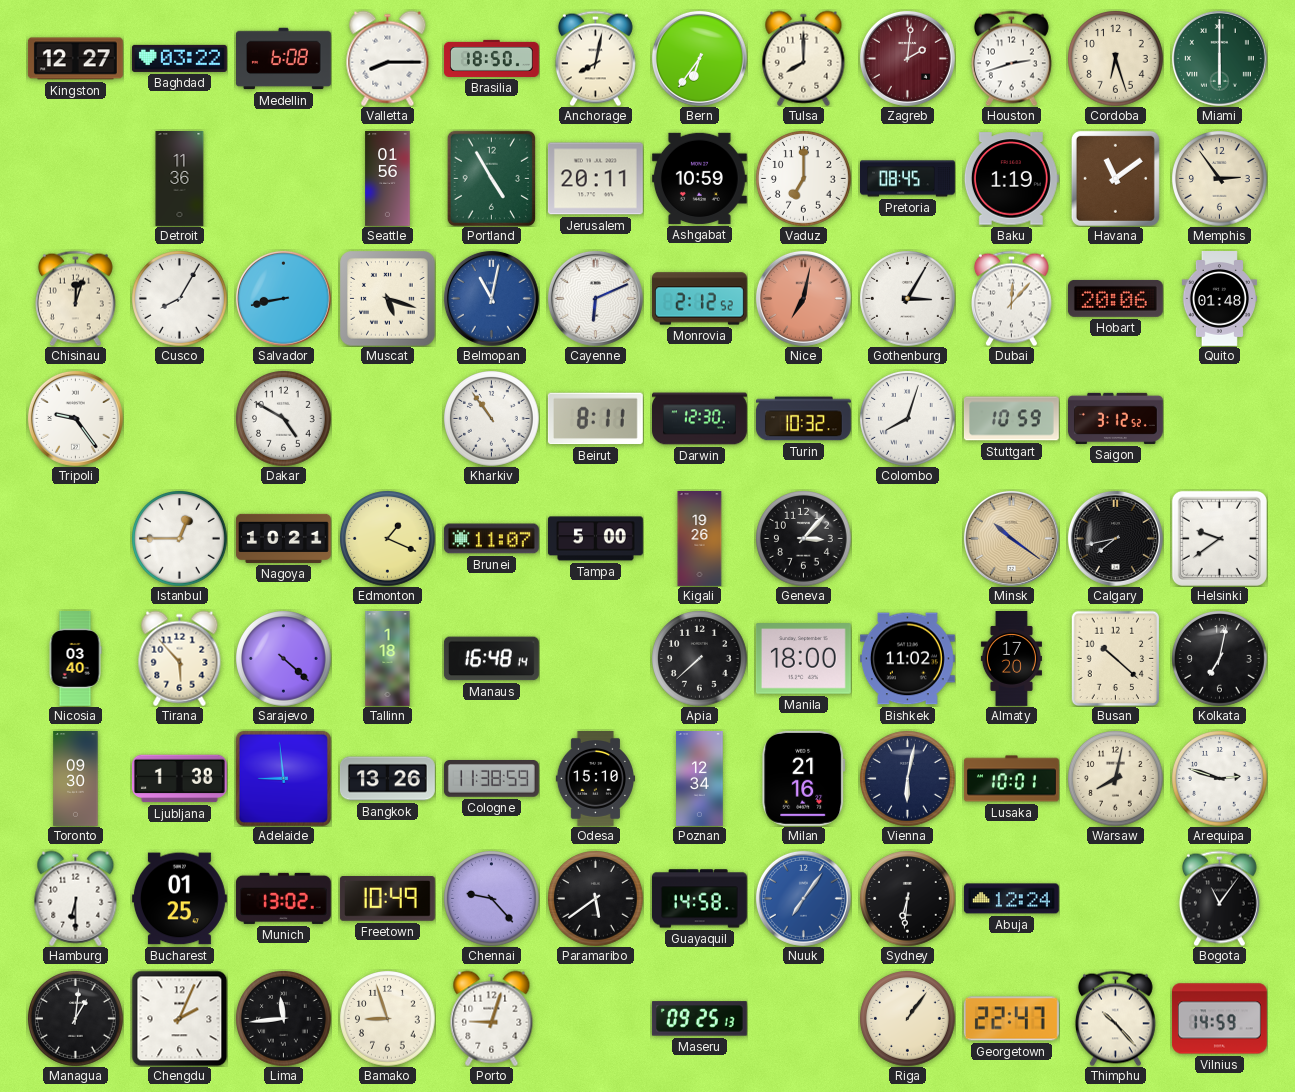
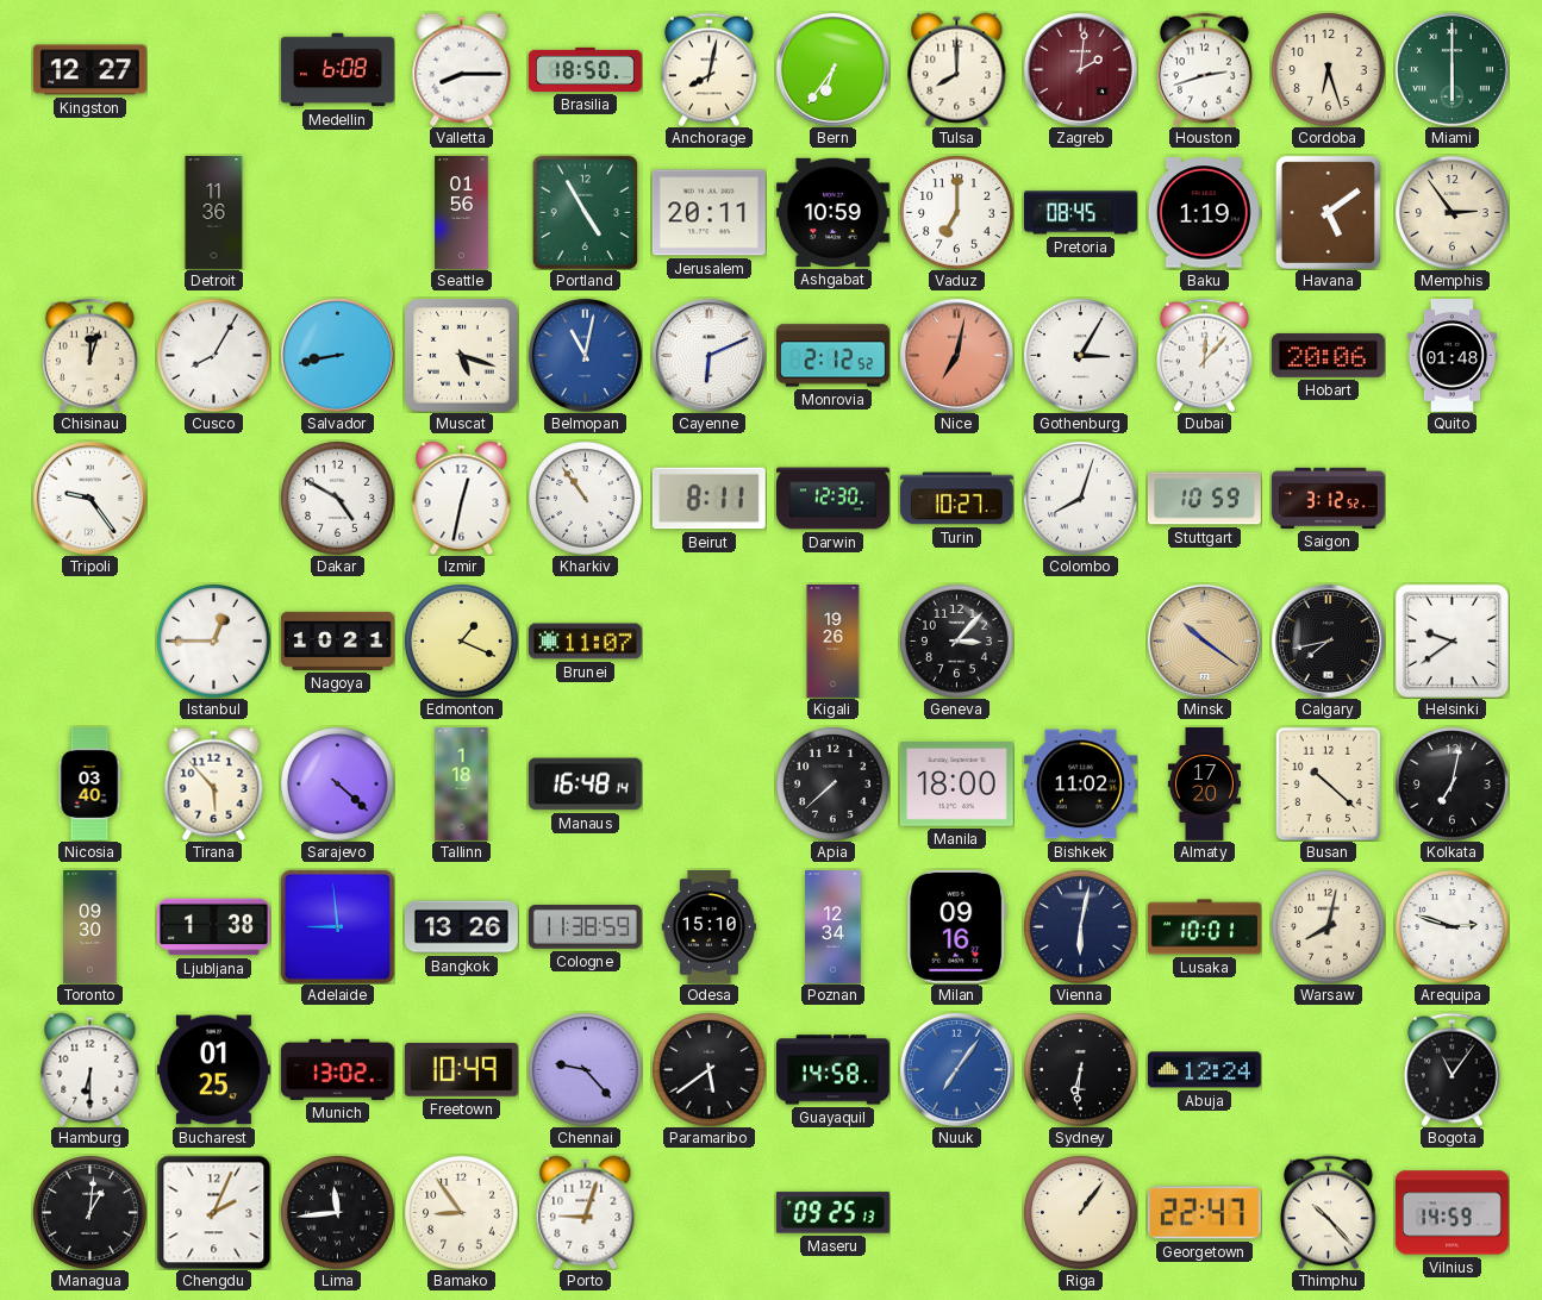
Baghdad: 03:22 -> none
Havana: 11:09 -> 5:09
Izmir: none -> 12:32
Turin: 10:32 -> 10:27
Tampa: 5:00 -> none
Milan: 21:16 -> 09:16
Bamako: 8:57 -> 8:54
